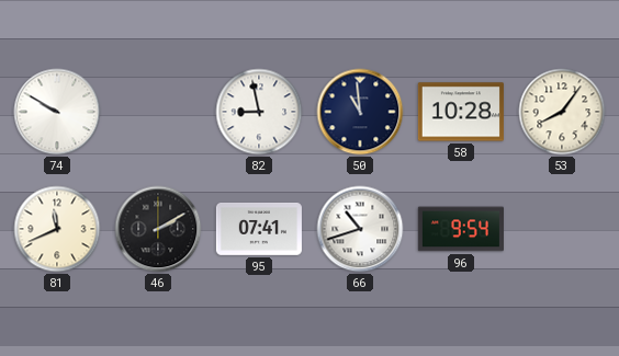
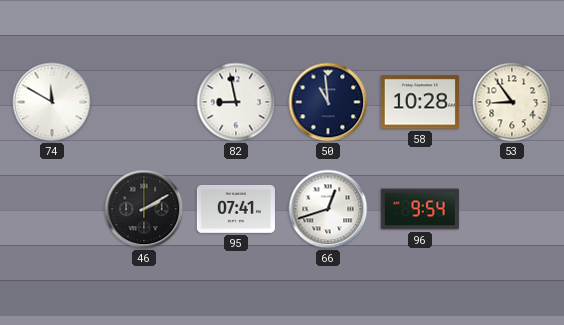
74: 9:50 -> 11:50
53: 8:06 -> 8:54
81: 11:41 -> none
66: 10:42 -> 12:42
